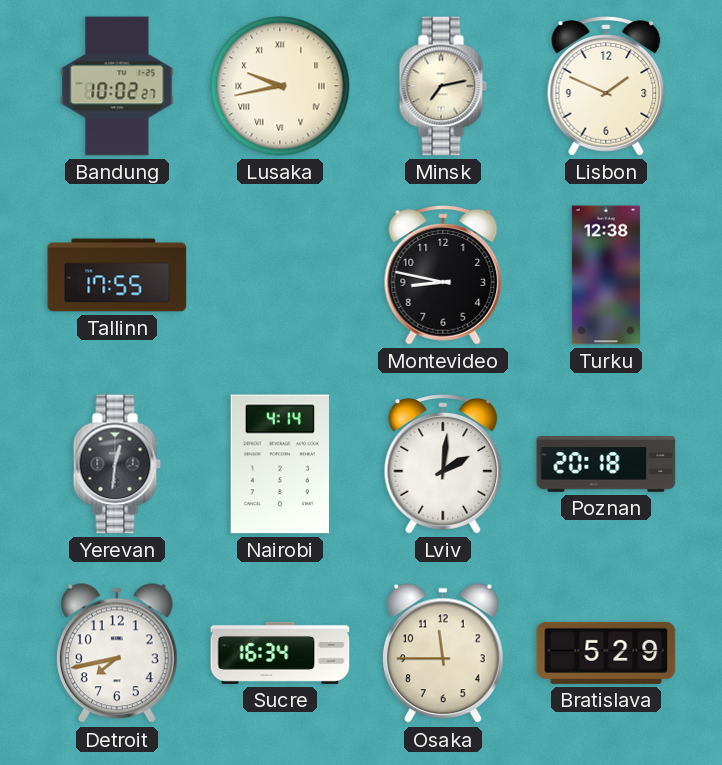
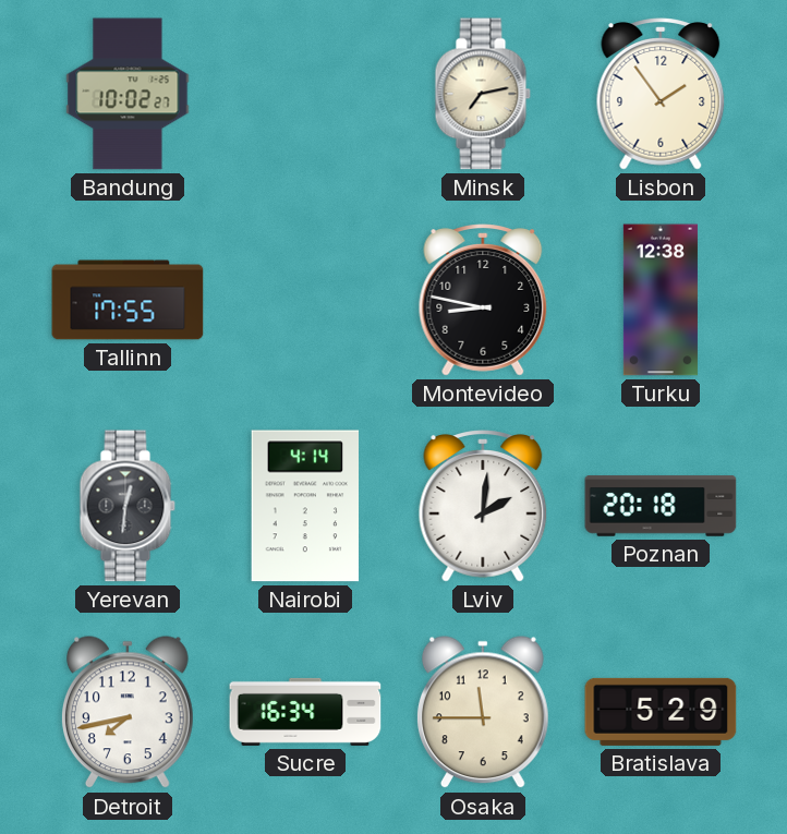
Lusaka: 9:43 -> none
Lisbon: 1:49 -> 1:54
